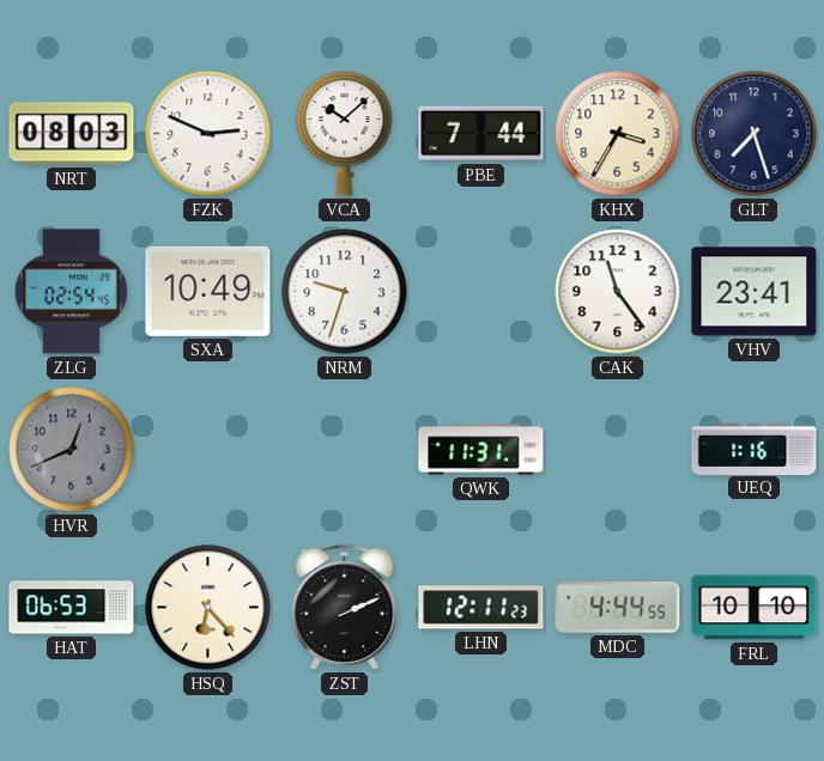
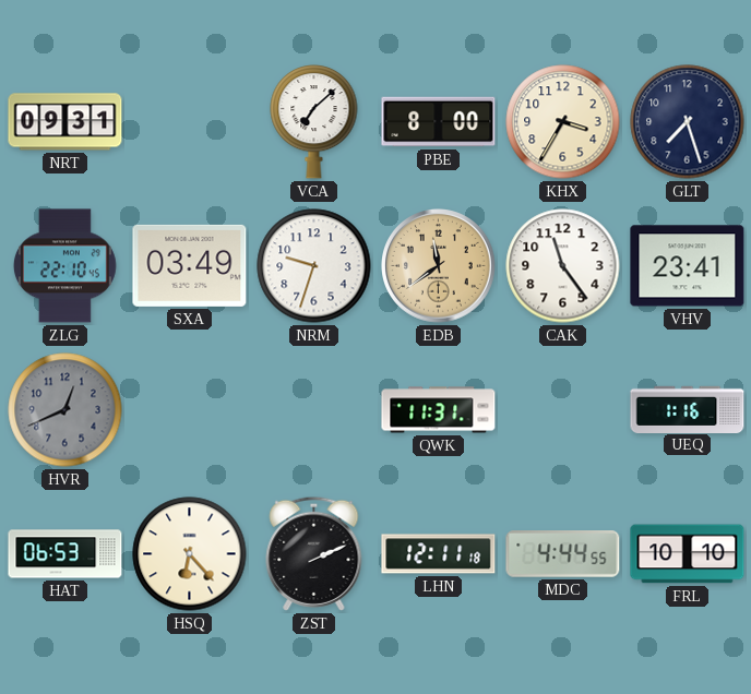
NRT: 08:03 -> 09:31
FZK: 2:49 -> none
VCA: 10:08 -> 7:08
PBE: 7:44 -> 8:00
ZLG: 02:54 -> 22:10
SXA: 10:49 -> 03:49
EDB: none -> 11:39
LHN: 12:11:23 -> 12:11:18
